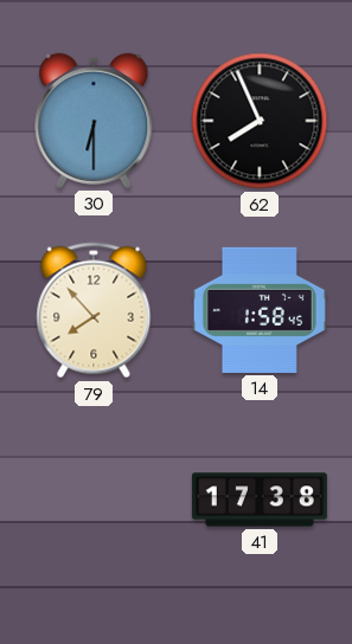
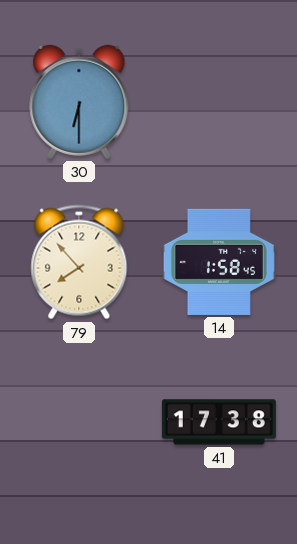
62: 7:56 -> none
